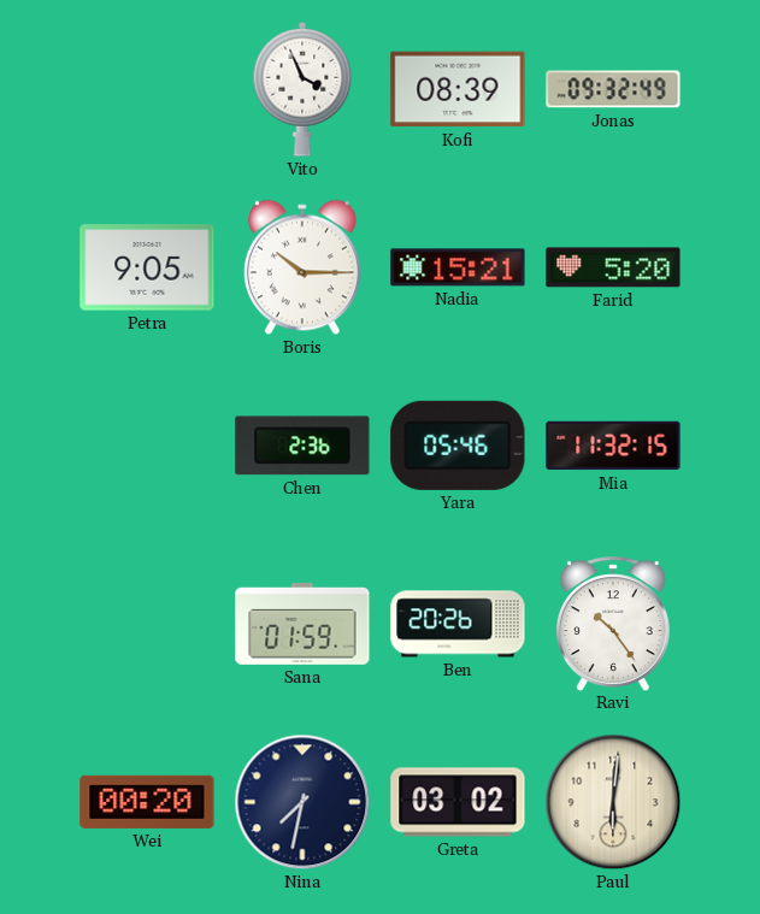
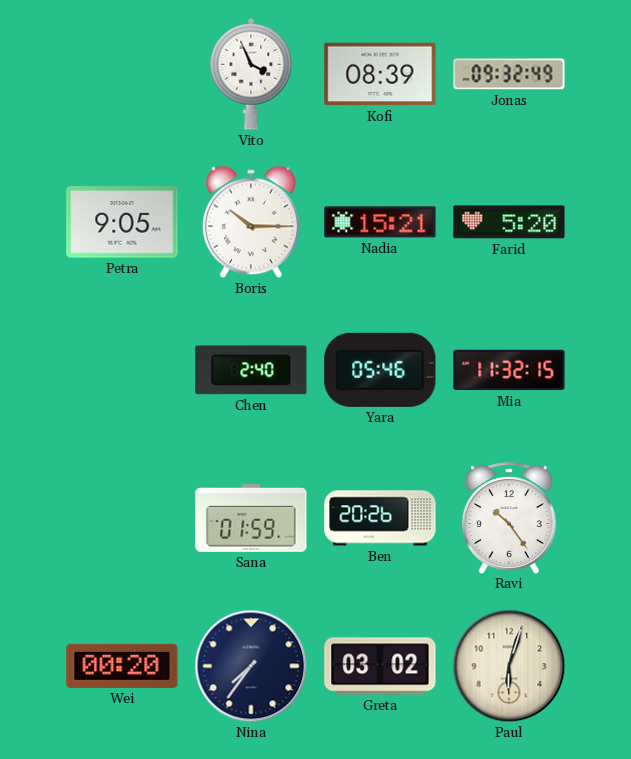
Chen: 2:36 -> 2:40
Nina: 7:32 -> 7:36
Paul: 6:01 -> 6:03
